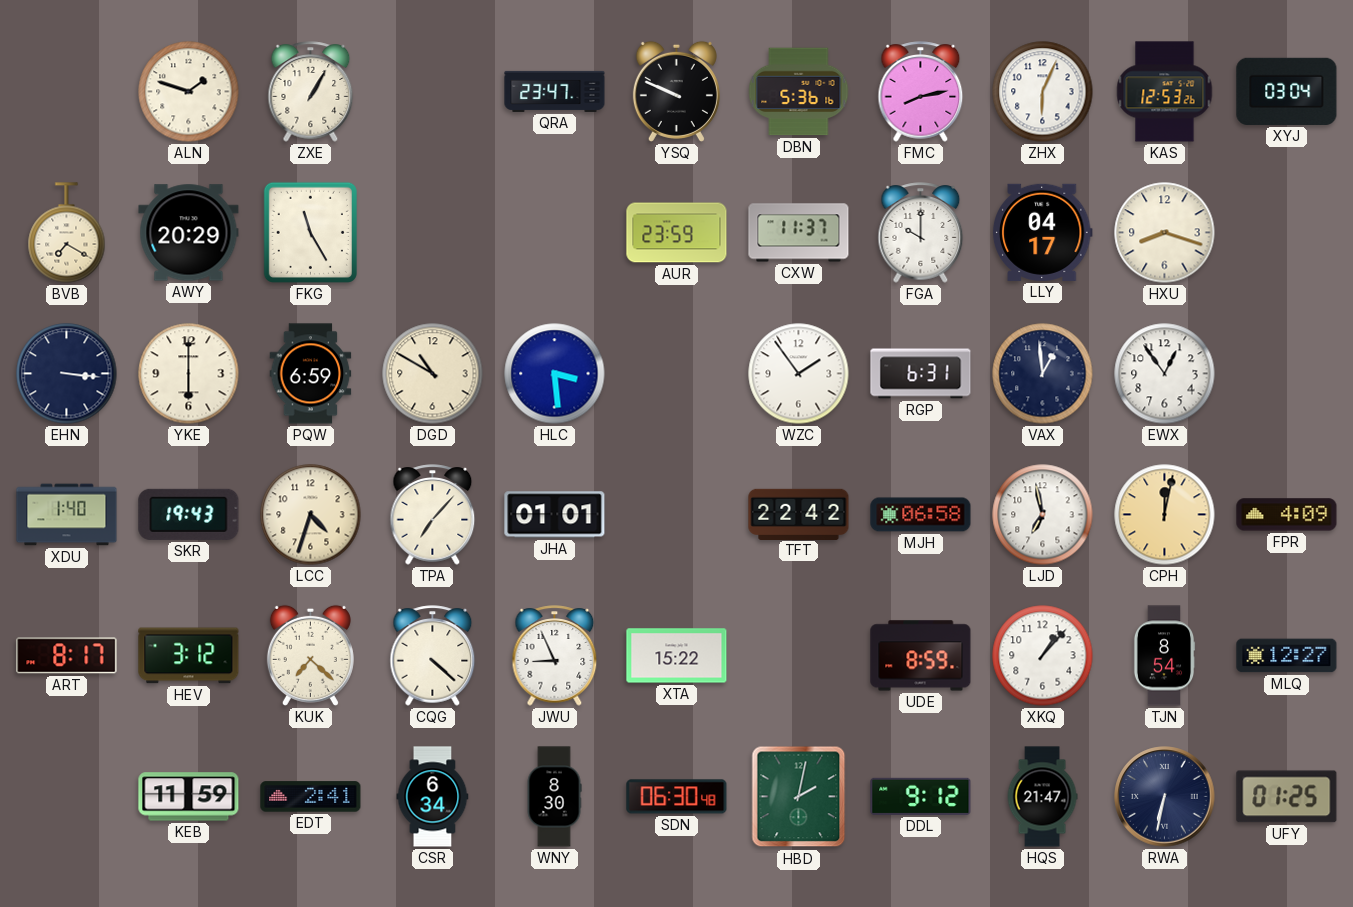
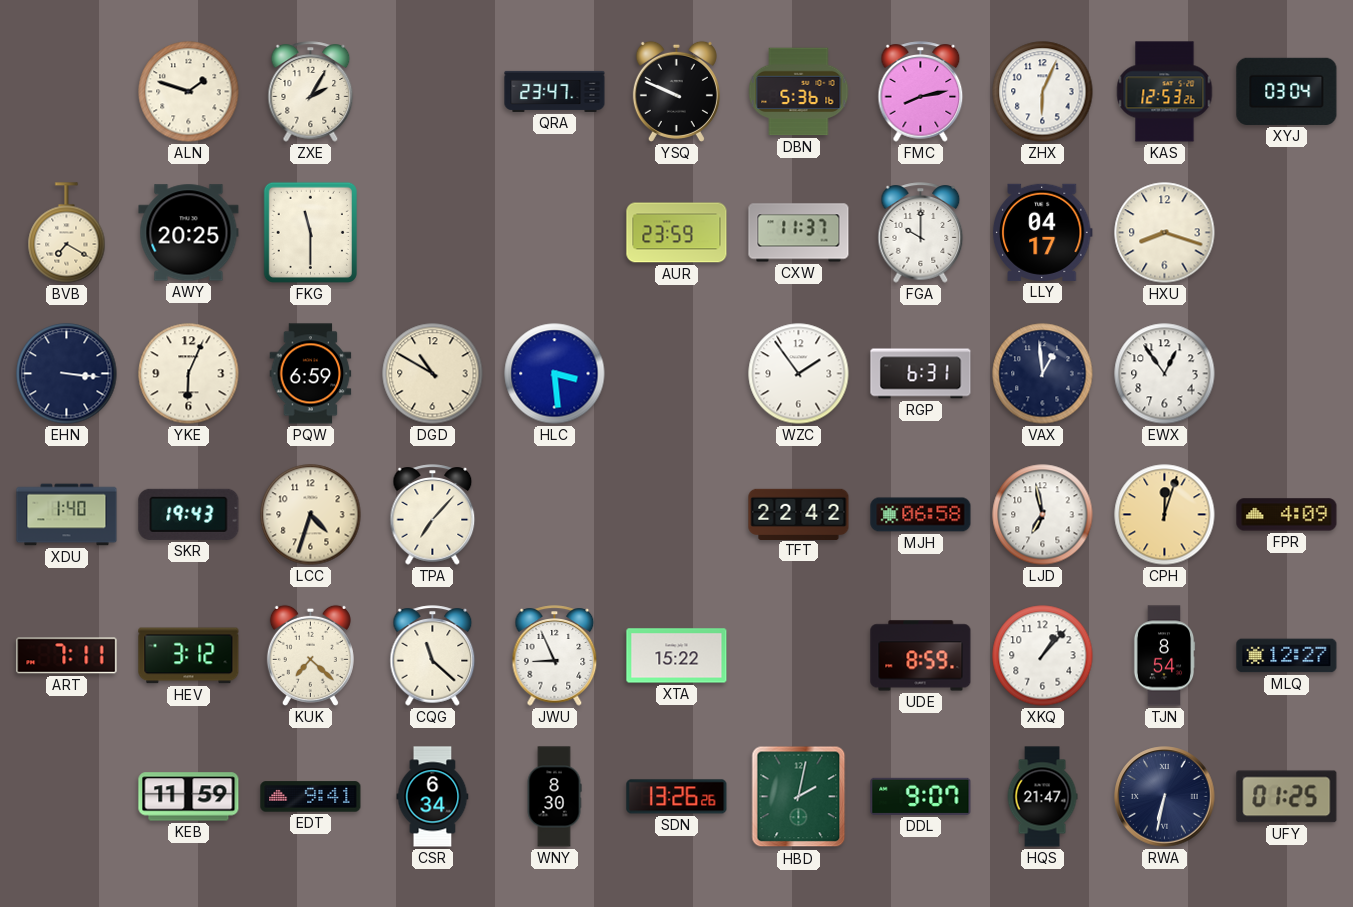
ZXE: 1:05 -> 2:05
AWY: 20:29 -> 20:25
FKG: 11:25 -> 11:30
YKE: 6:00 -> 6:04
JHA: 01:01 -> none
CPH: 12:02 -> 12:03
ART: 8:17 -> 7:11
CQG: 4:22 -> 11:22
EDT: 2:41 -> 9:41
SDN: 06:30 -> 13:26
DDL: 9:12 -> 9:07
